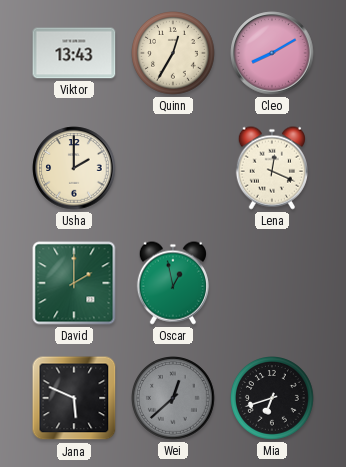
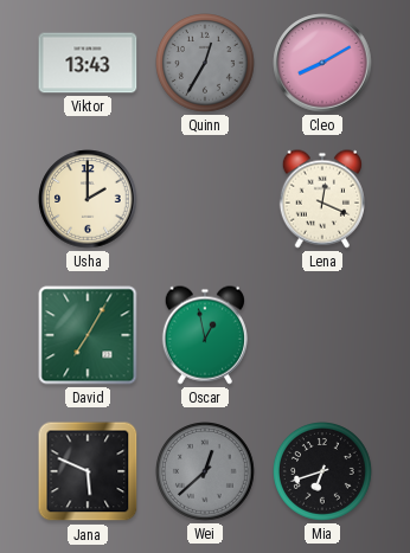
Quinn dial: cream -> grey
David: 2:00 -> 7:05
